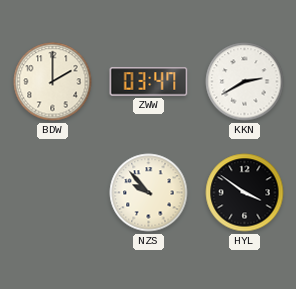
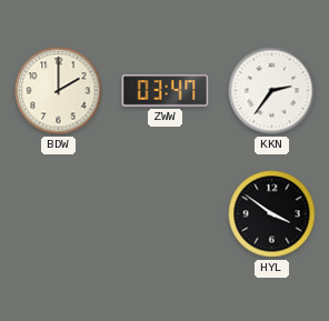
KKN: 2:40 -> 2:36
NZS: 9:53 -> none
